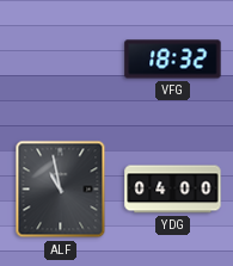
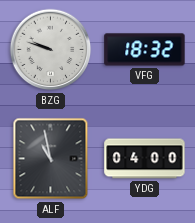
BZG: none -> 9:48
